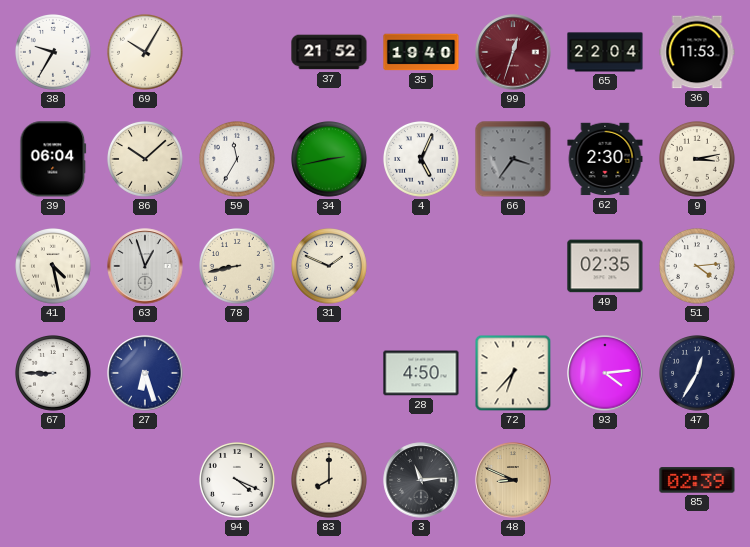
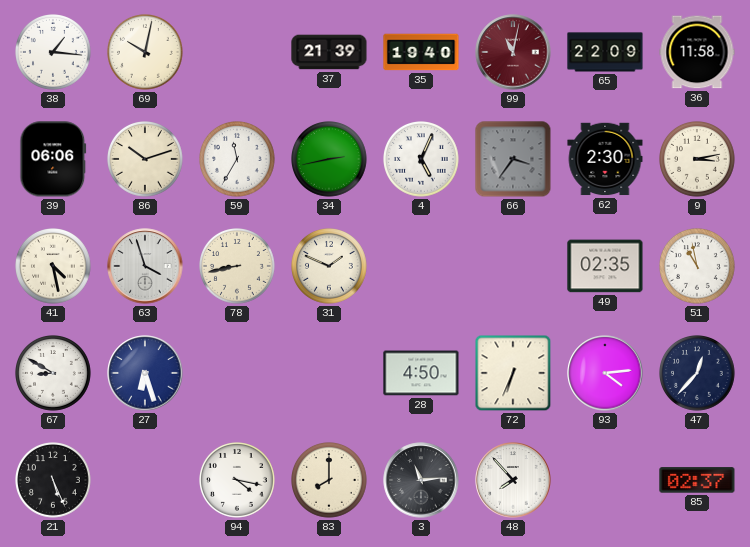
38: 9:35 -> 1:16
69: 10:05 -> 10:02
37: 21:52 -> 21:39
99: 12:33 -> 11:02
65: 22:04 -> 22:09
36: 11:53 -> 11:58
39: 06:04 -> 06:06
86: 10:08 -> 10:12
63: 12:57 -> 3:57
51: 4:14 -> 10:58
67: 8:45 -> 8:50
72: 6:37 -> 6:34
47: 12:35 -> 12:37
21: none -> 5:26
94: 4:19 -> 4:17
48: 8:49 -> 7:53
48 dial: champagne -> white
85: 02:39 -> 02:37
